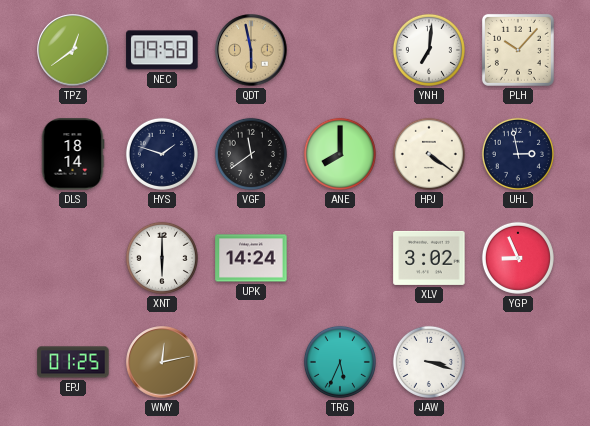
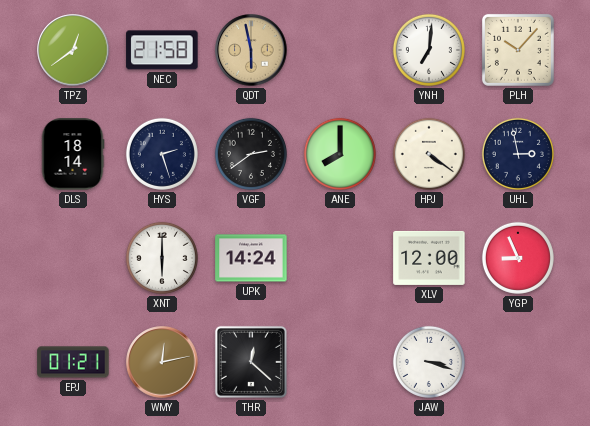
NEC: 09:58 -> 21:58
HYS: 1:48 -> 2:27
VGF: 11:39 -> 2:39
XLV: 3:02 -> 12:00
EPJ: 01:25 -> 01:21
THR: none -> 12:22
TRG: 5:34 -> none
